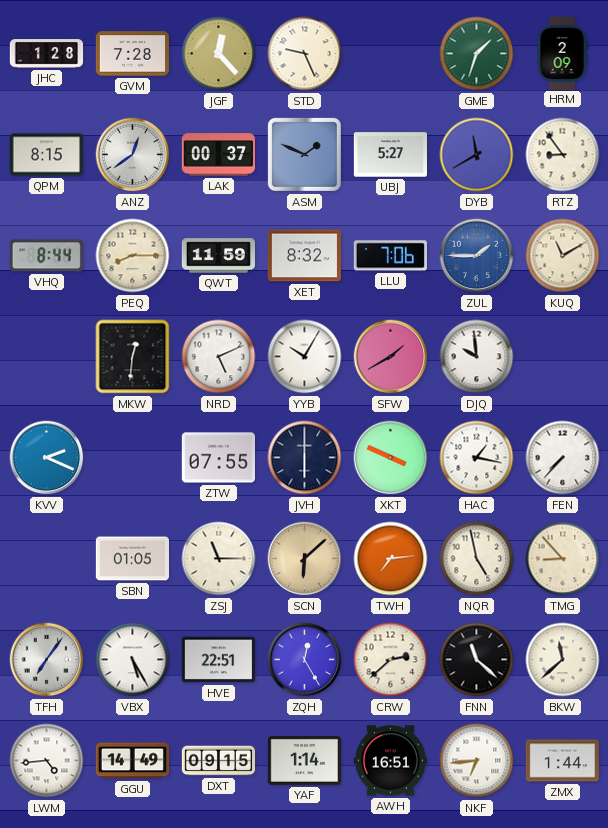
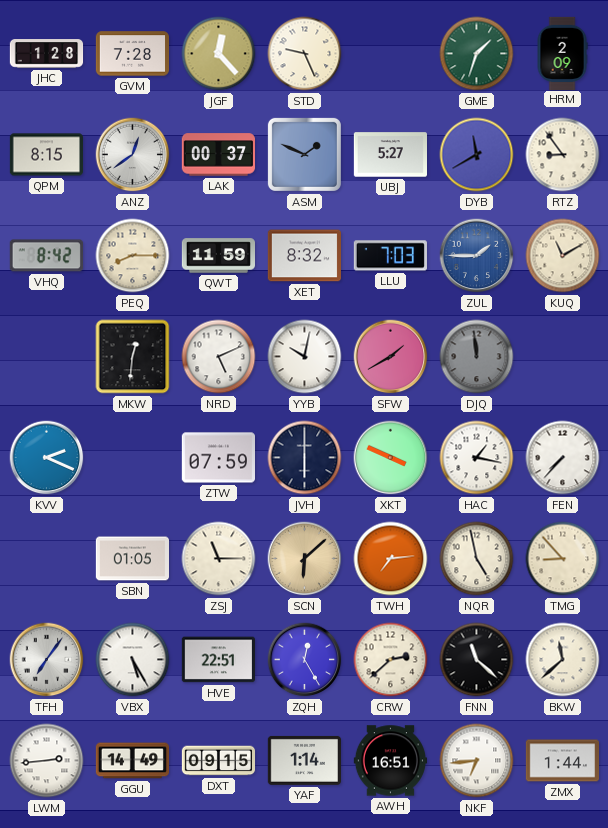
VHQ: 8:44 -> 8:42
LLU: 7:06 -> 7:03
YYB: 10:05 -> 10:02
DJQ: 9:59 -> 11:59
DJQ dial: white -> grey
ZTW: 07:55 -> 07:59
LWM: 4:44 -> 2:44
